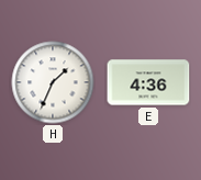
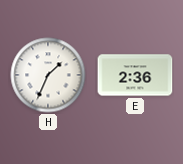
E: 4:36 -> 2:36
